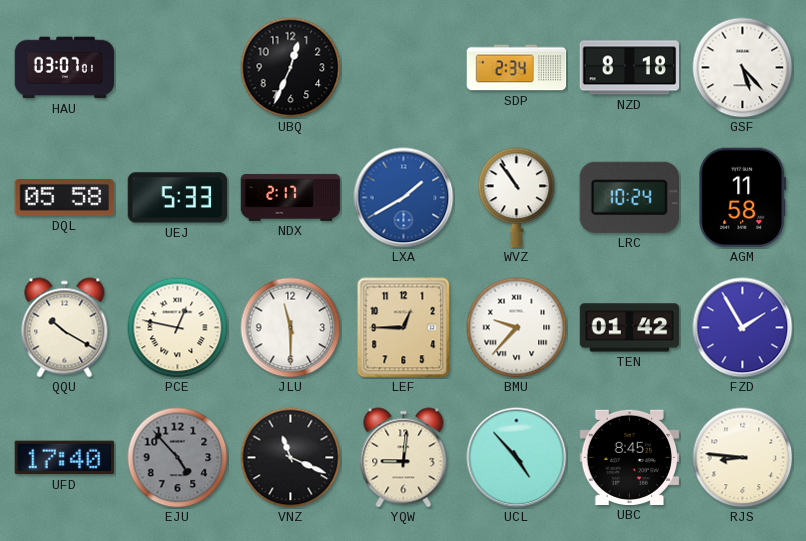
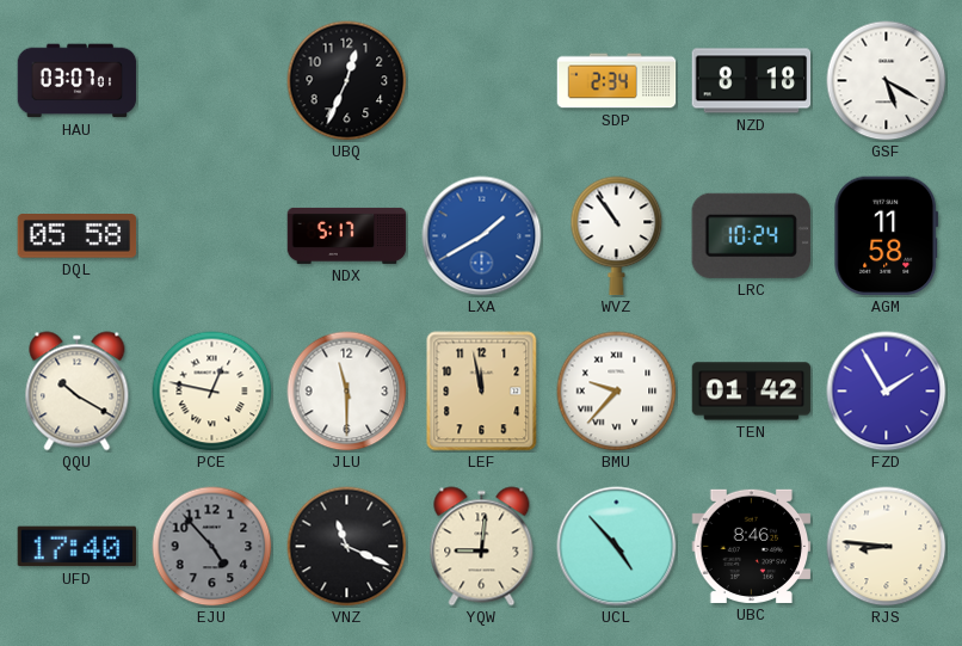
GSF: 5:23 -> 5:20
UEJ: 5:33 -> none
NDX: 2:17 -> 5:17
LEF: 12:45 -> 11:58
UBC: 8:45 -> 8:46
